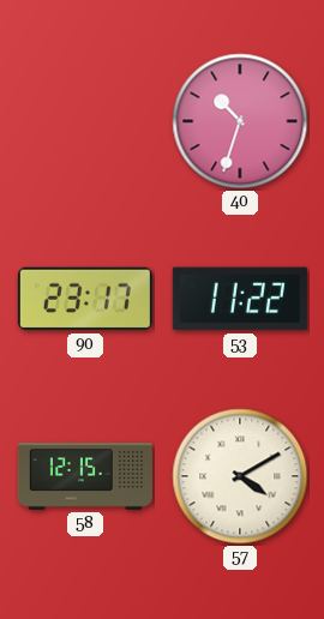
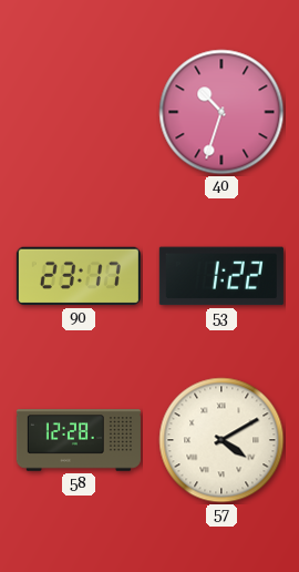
53: 11:22 -> 1:22
58: 12:15 -> 12:28
